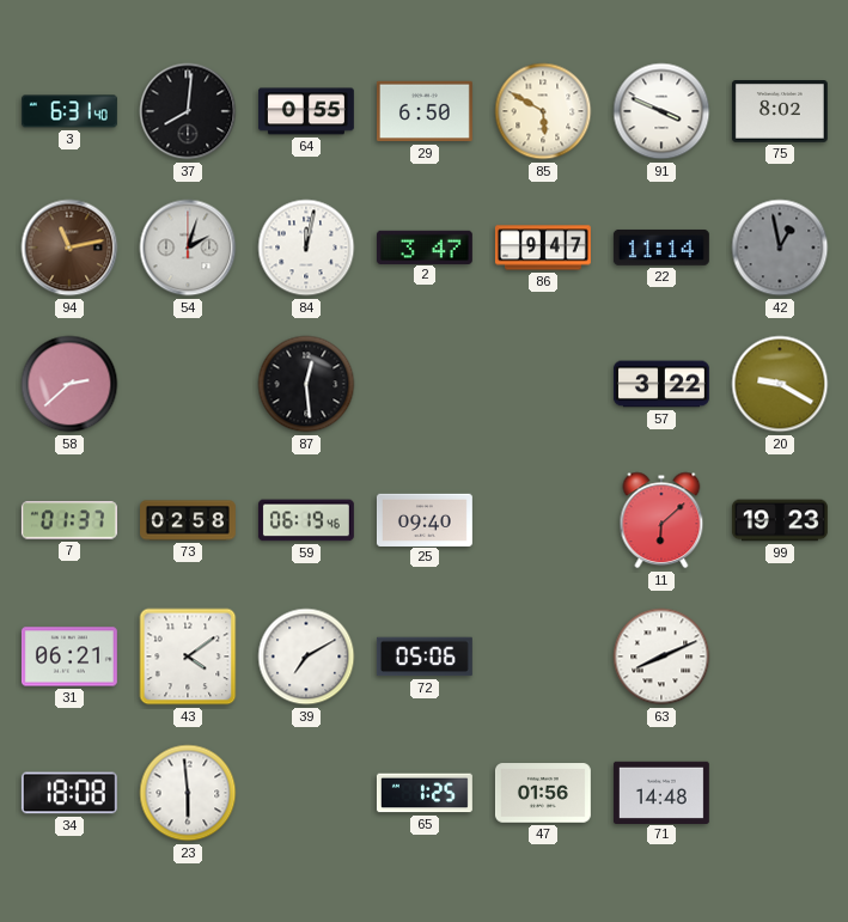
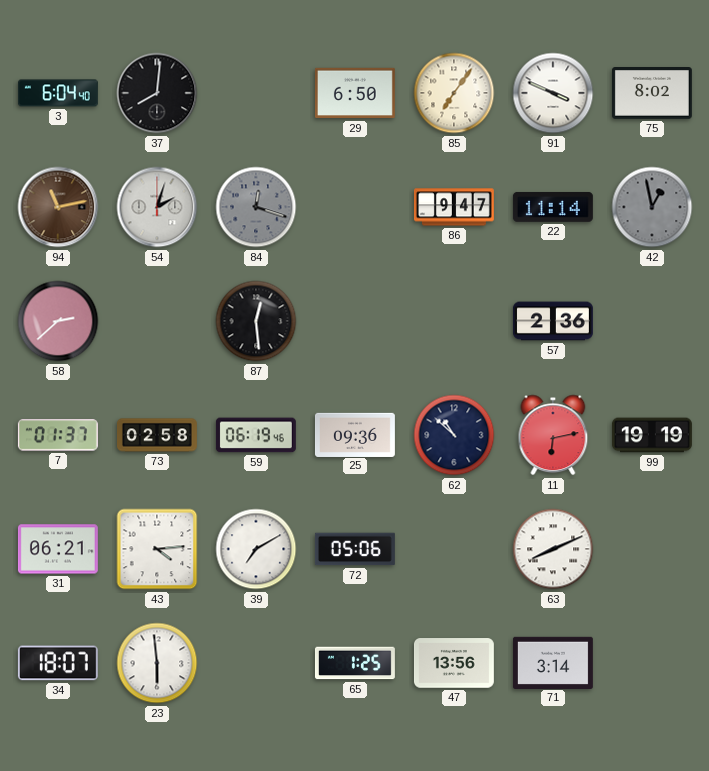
3: 6:31 -> 6:04
64: 0:55 -> none
85: 5:50 -> 7:06
84: 12:02 -> 12:18
84 dial: white -> grey
2: 3:47 -> none
57: 3:22 -> 2:36
20: 9:20 -> none
25: 09:40 -> 09:36
62: none -> 10:52
11: 6:08 -> 6:13
99: 19:23 -> 19:19
43: 4:09 -> 4:14
34: 18:08 -> 18:07
47: 01:56 -> 13:56
71: 14:48 -> 3:14
